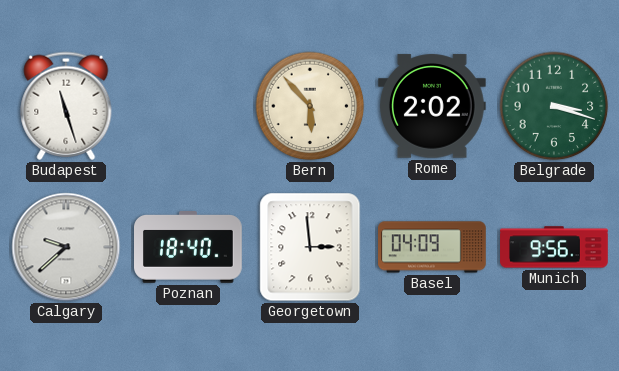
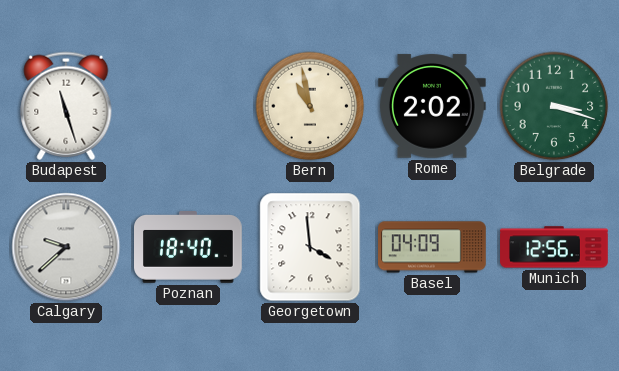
Bern: 5:53 -> 10:58
Georgetown: 2:59 -> 3:59
Munich: 9:56 -> 12:56
